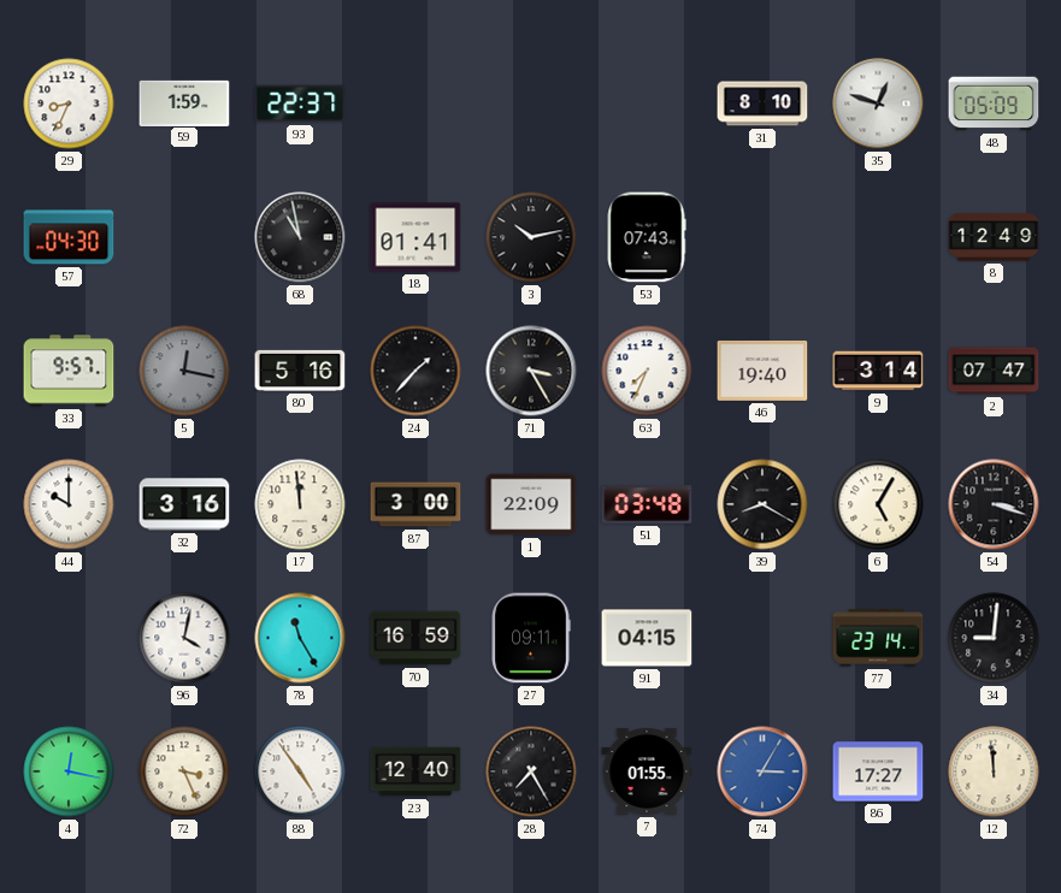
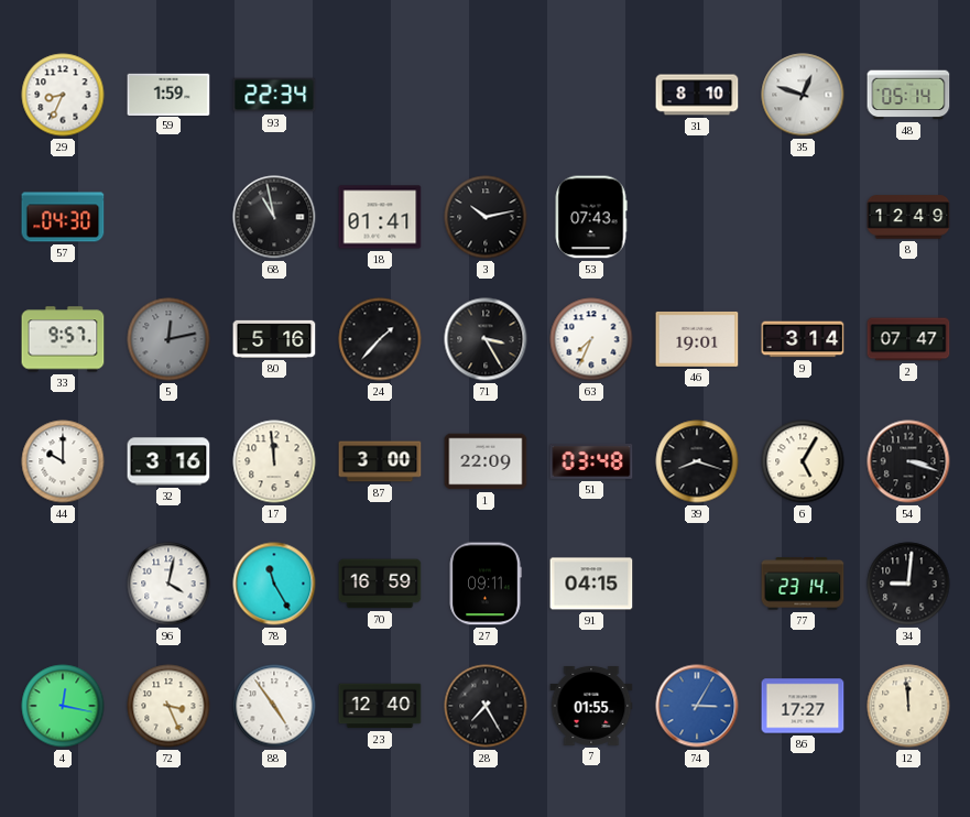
93: 22:37 -> 22:34
48: 05:09 -> 05:14
5: 12:17 -> 12:13
46: 19:40 -> 19:01
39: 8:20 -> 8:18
